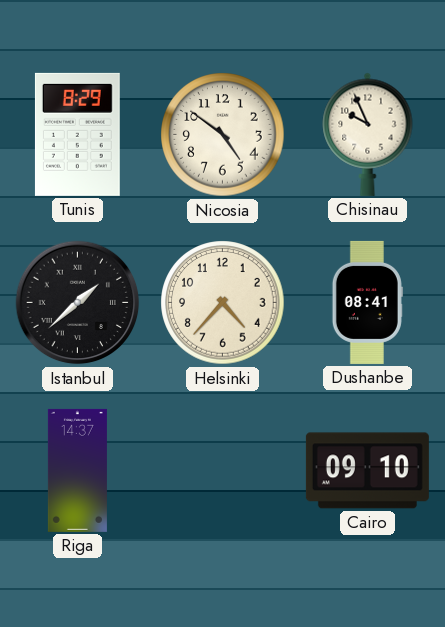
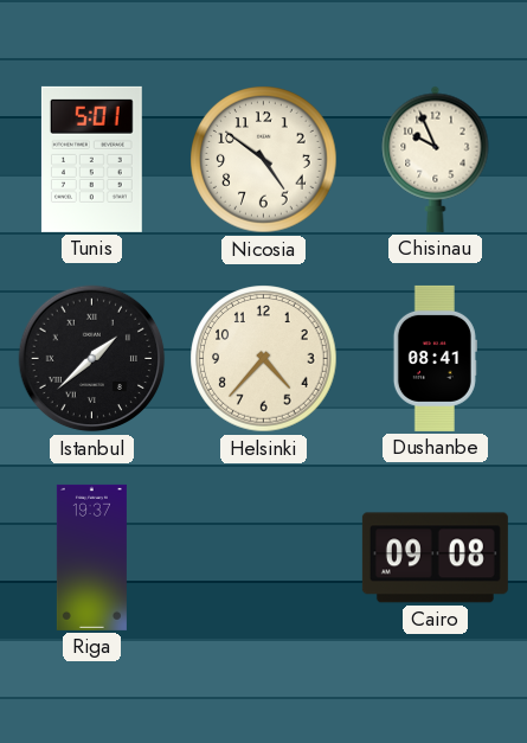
Tunis: 8:29 -> 5:01
Riga: 14:37 -> 19:37
Cairo: 09:10 -> 09:08
